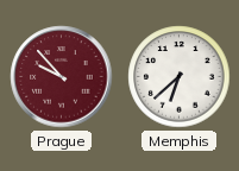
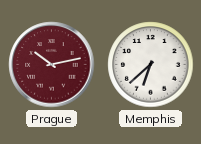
Prague: 9:53 -> 10:13
